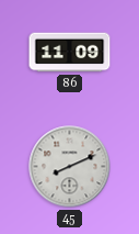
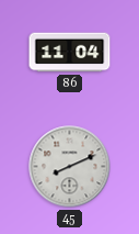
86: 11:09 -> 11:04
